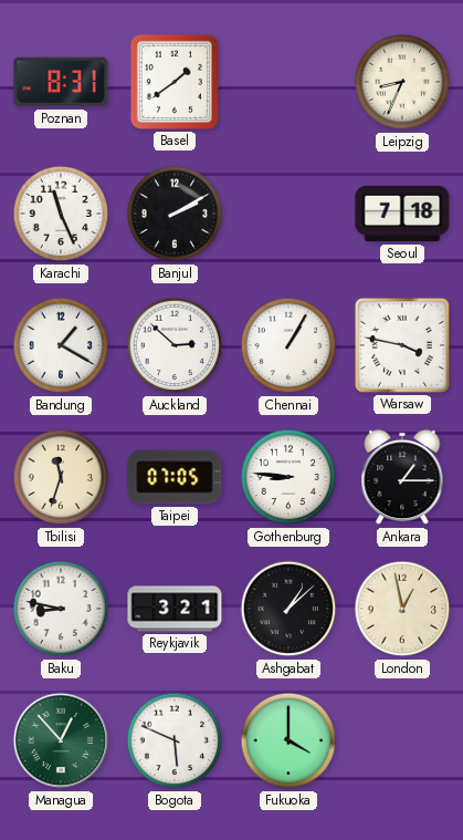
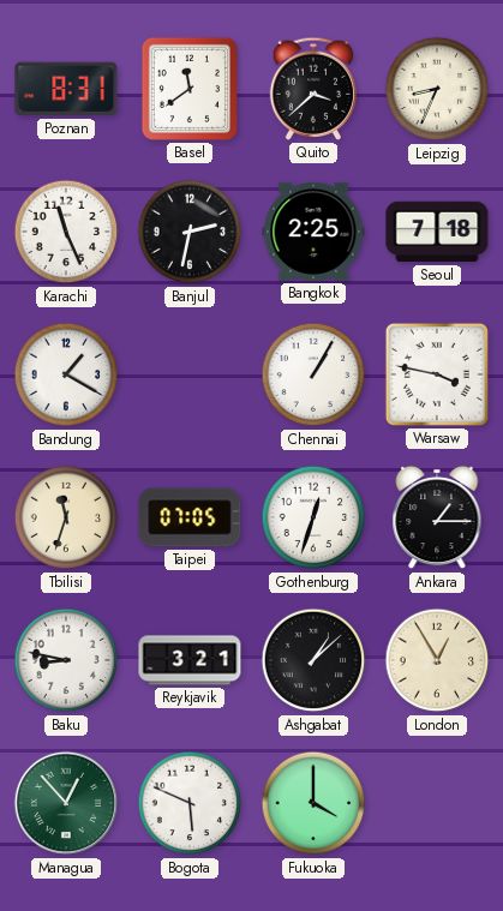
Basel: 1:39 -> 11:39
Quito: none -> 3:38
Banjul: 2:10 -> 2:32
Bangkok: none -> 2:25
Auckland: 2:52 -> none
Gothenburg: 8:46 -> 12:33
London: 12:58 -> 12:55
